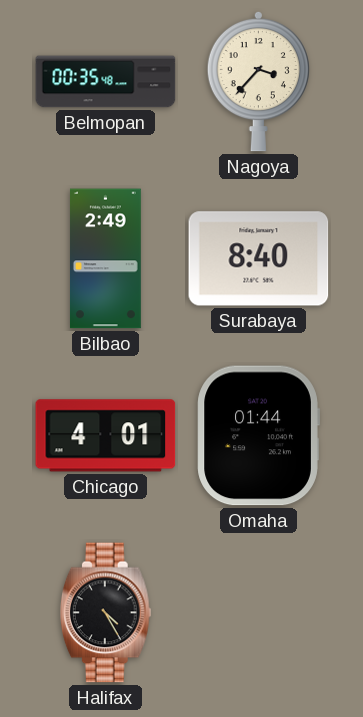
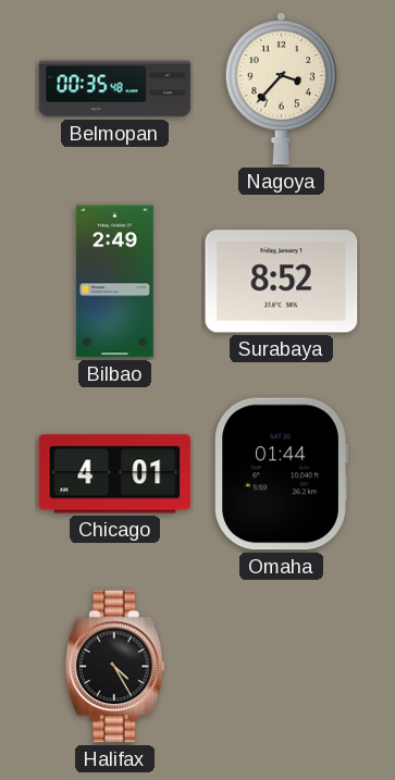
Surabaya: 8:40 -> 8:52
